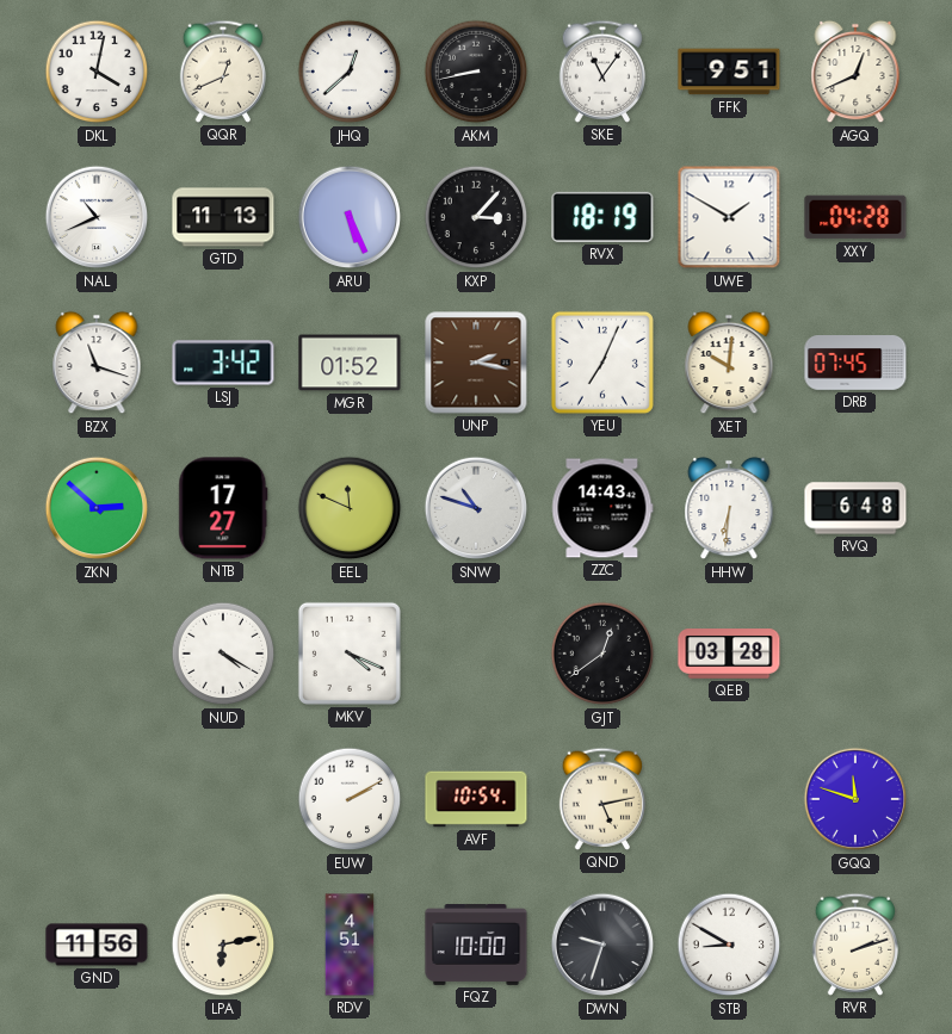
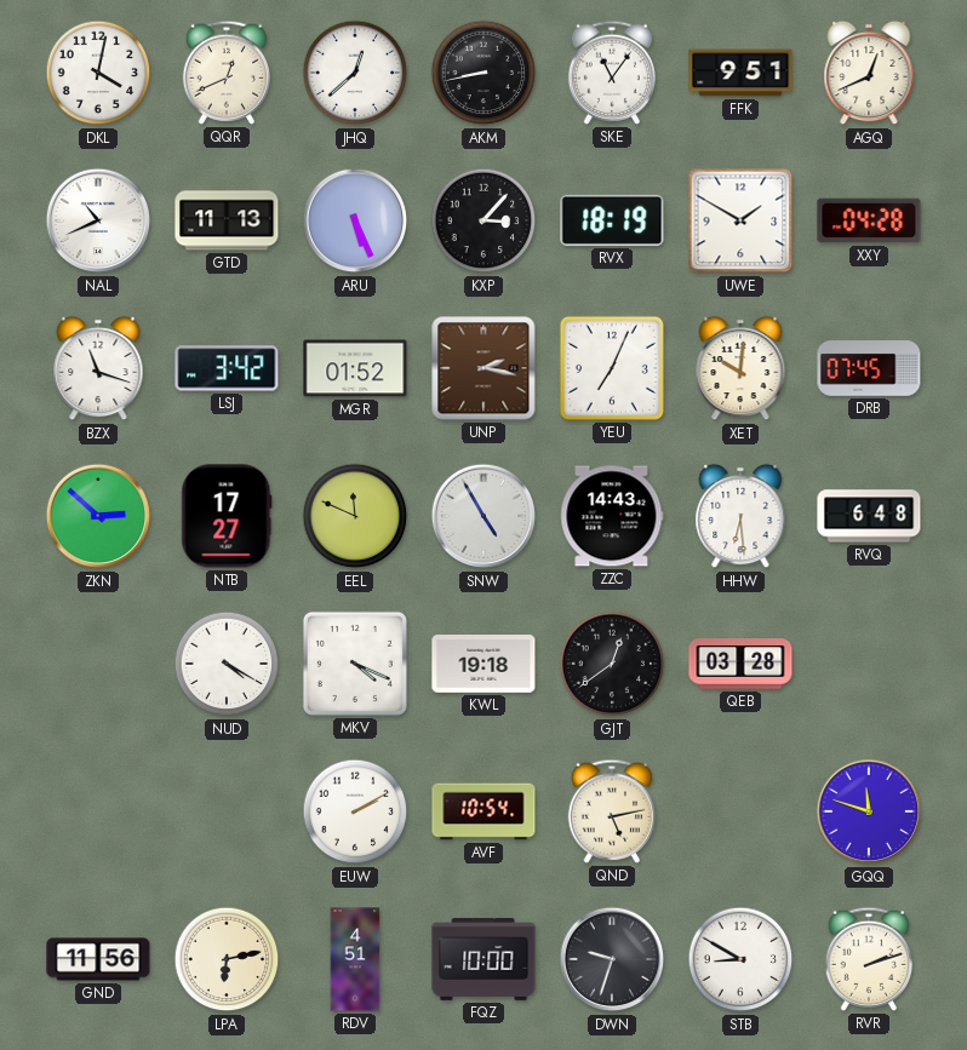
SNW: 10:48 -> 4:55
HHW: 6:31 -> 6:29
KWL: none -> 19:18
